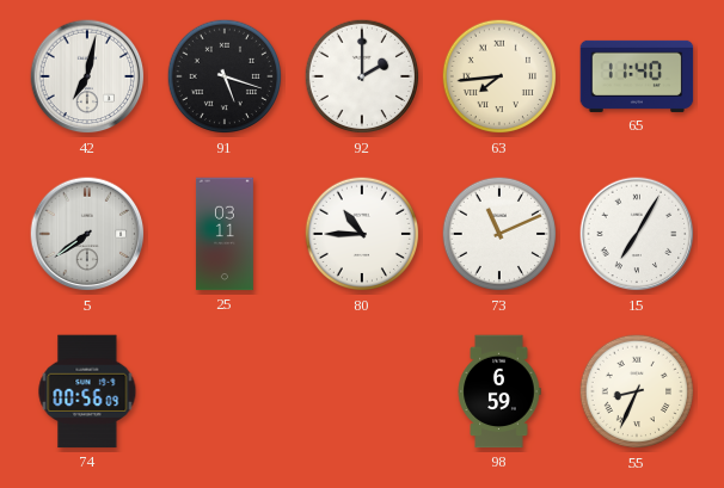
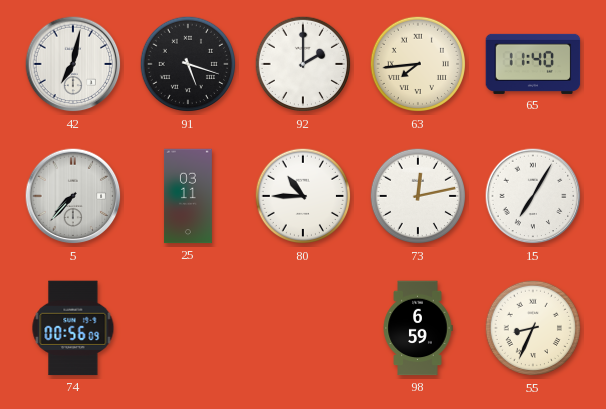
5: 7:39 -> 7:37
73: 11:11 -> 12:13
